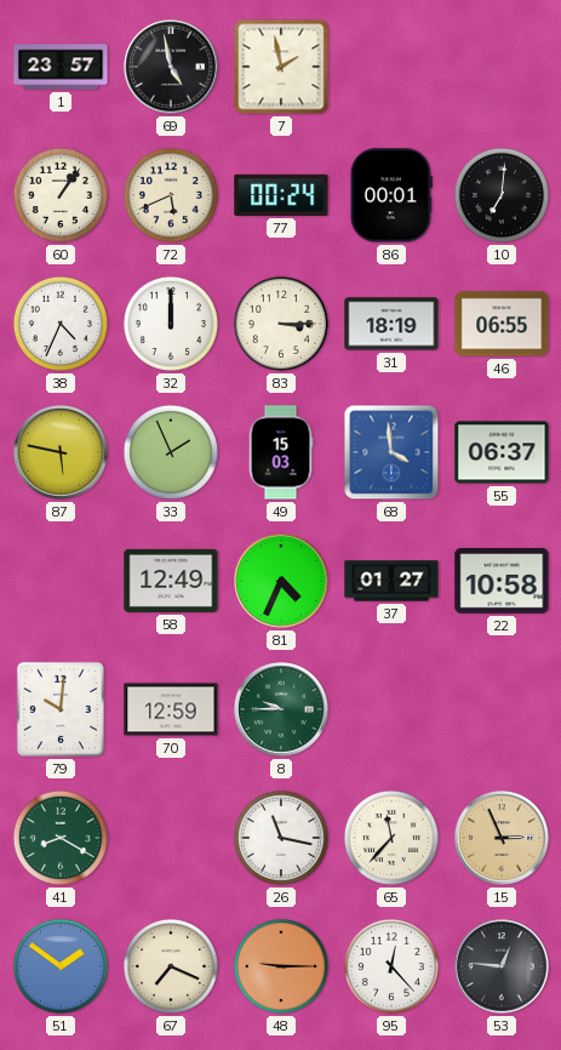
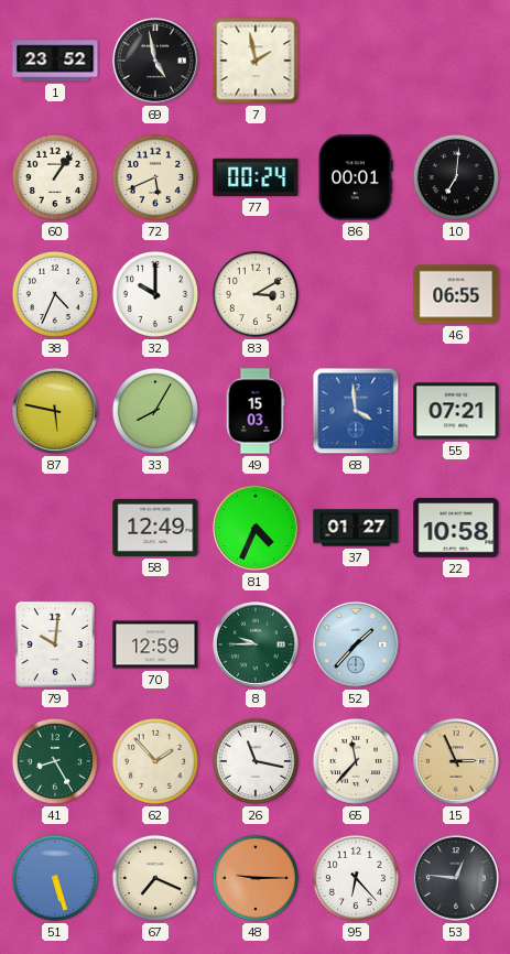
1: 23:57 -> 23:52
32: 12:00 -> 10:00
83: 3:15 -> 3:10
31: 18:19 -> none
33: 1:56 -> 8:05
55: 06:37 -> 07:21
52: none -> 1:37
41: 8:20 -> 8:25
62: none -> 1:53
51: 1:51 -> 5:27
95: 12:23 -> 6:23
